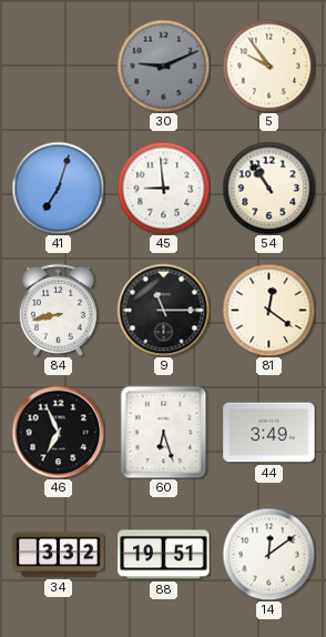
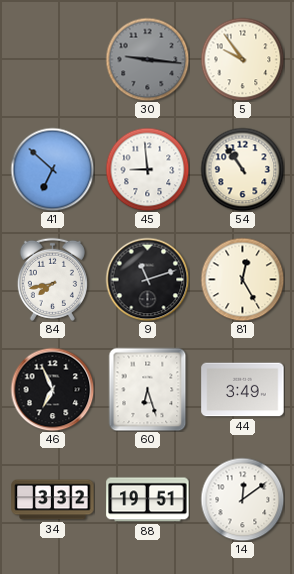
30: 9:11 -> 9:16
41: 7:03 -> 6:52
84: 8:43 -> 7:43
9: 11:15 -> 11:12
81: 12:21 -> 12:25
